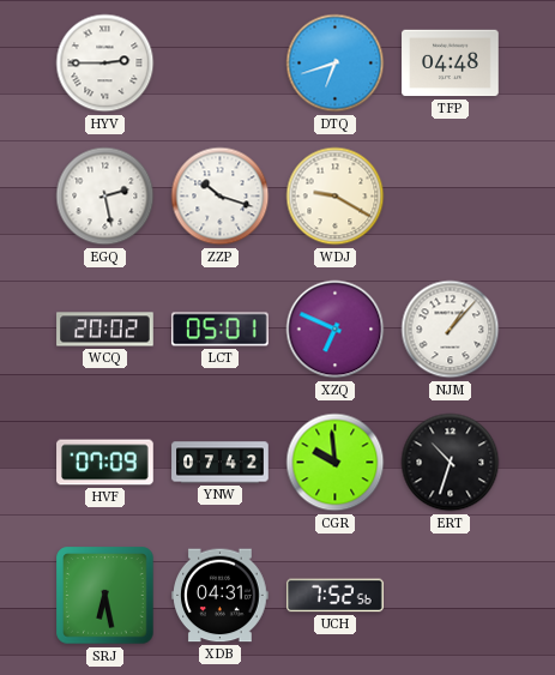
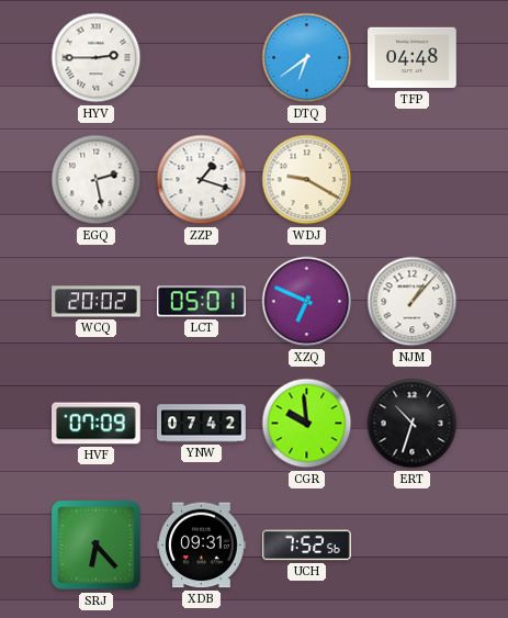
DTQ: 6:42 -> 6:39
ZZP: 10:18 -> 1:18
SRJ: 6:28 -> 6:23
XDB: 04:31 -> 09:31
